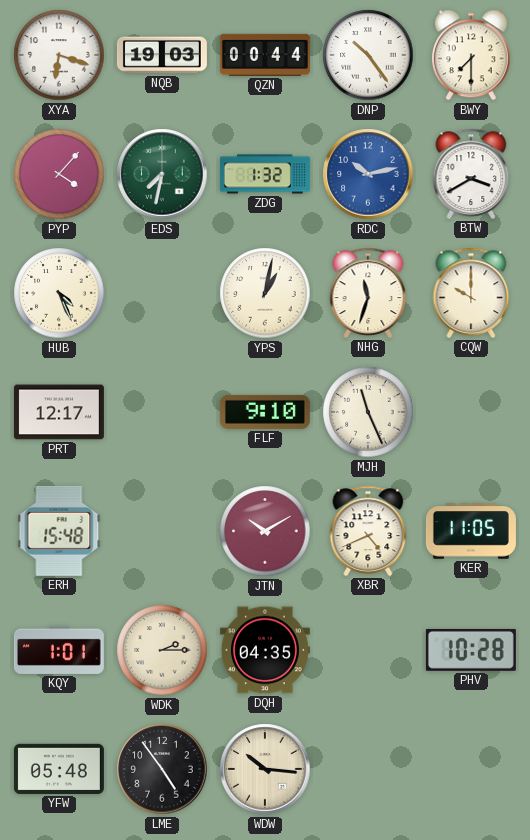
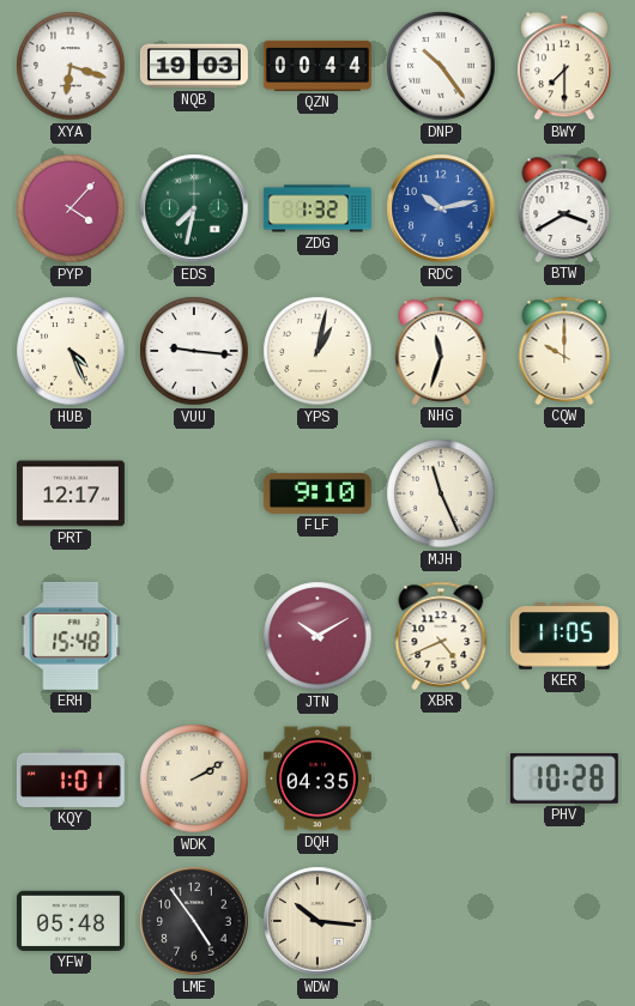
VUU: none -> 9:16
WDK: 2:15 -> 2:10
